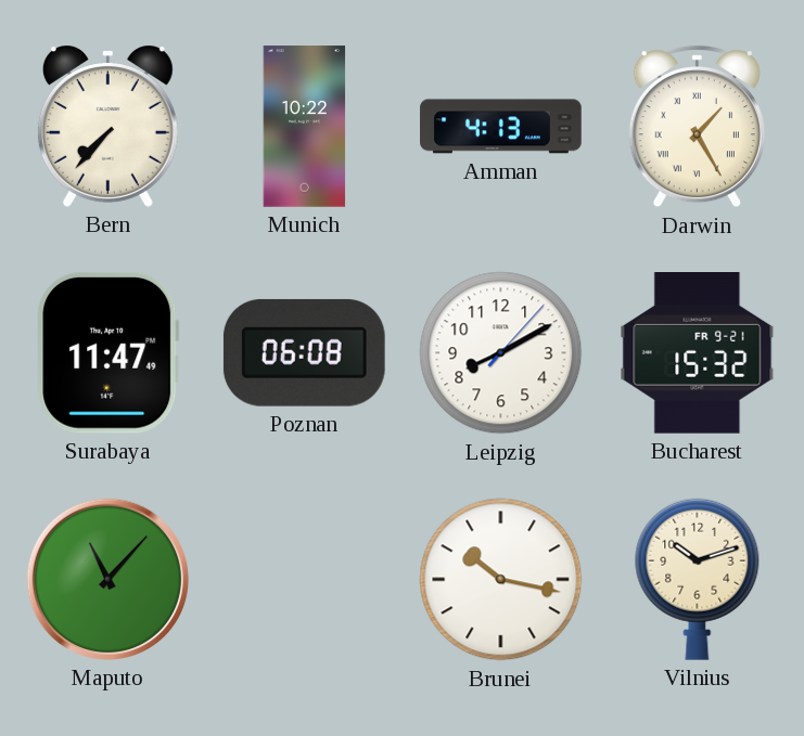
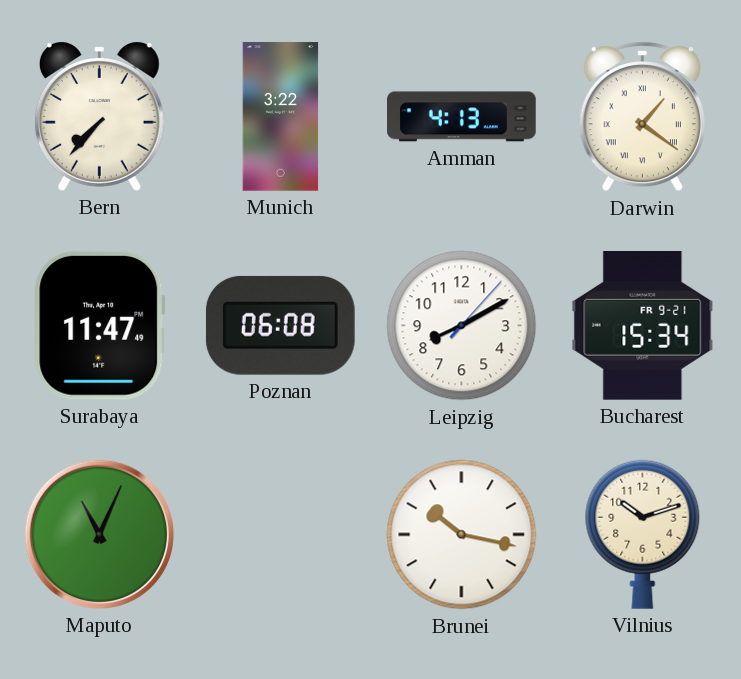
Munich: 10:22 -> 3:22
Darwin: 1:25 -> 1:21
Bucharest: 15:32 -> 15:34
Maputo: 11:07 -> 11:04
